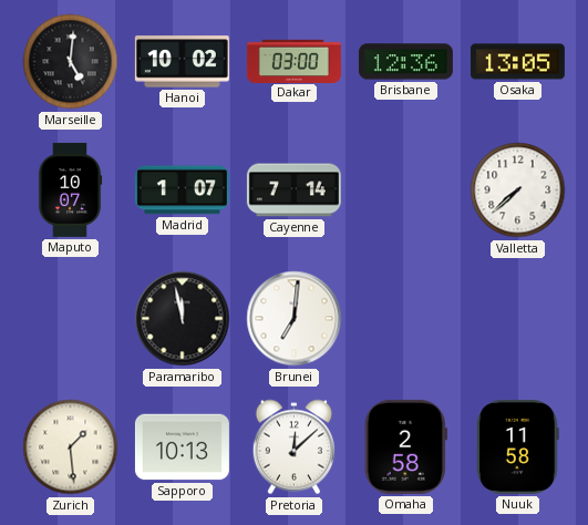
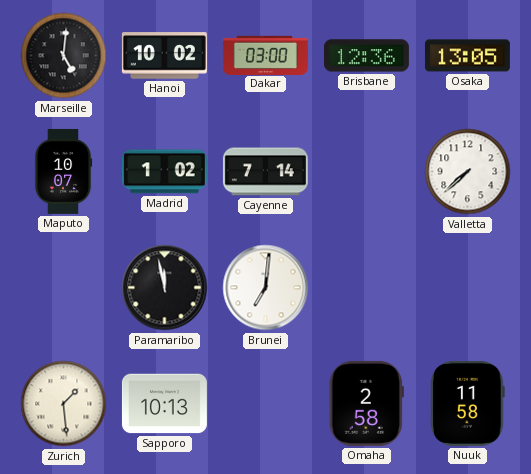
Madrid: 1:07 -> 1:02
Pretoria: 12:08 -> none
